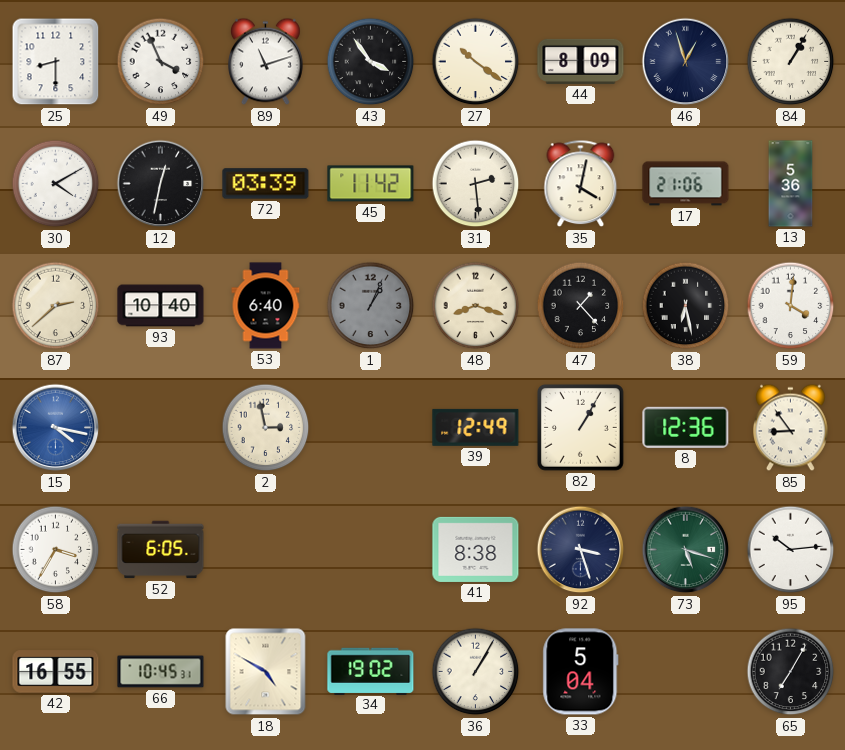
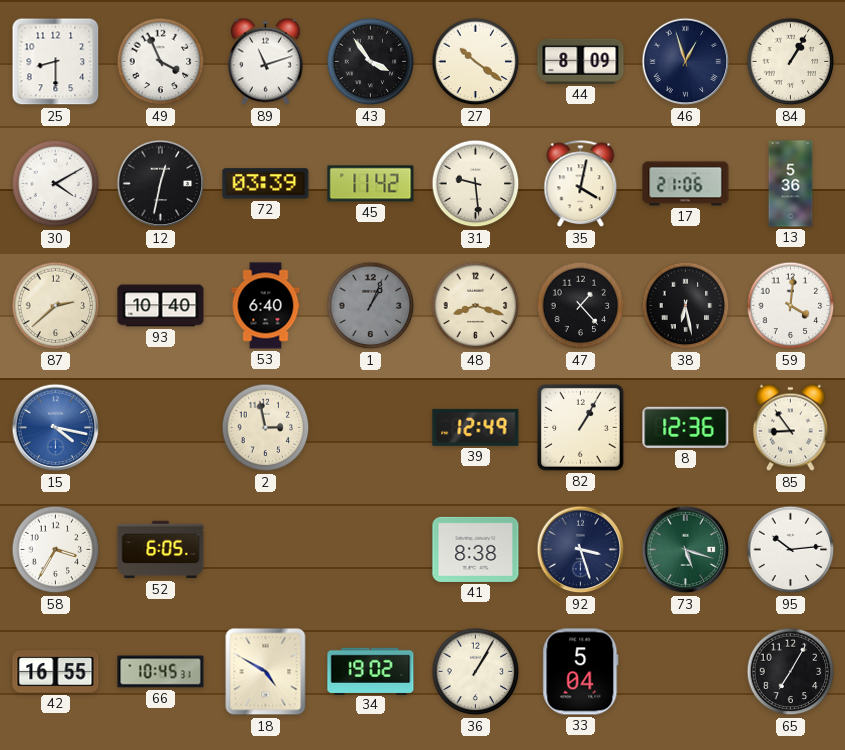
31: 2:29 -> 9:29
